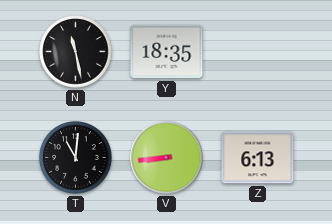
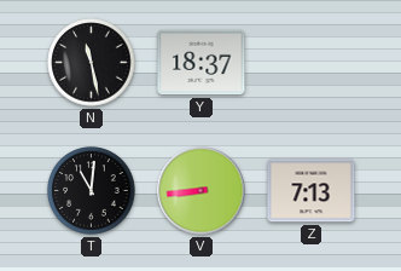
Y: 18:35 -> 18:37
Z: 6:13 -> 7:13
